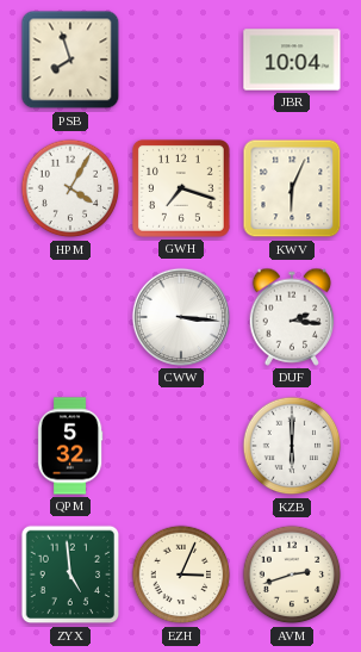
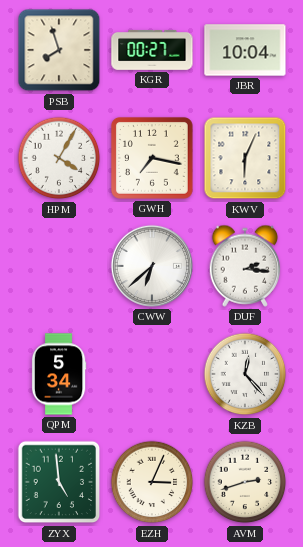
KGR: none -> 00:27
GWH: 7:18 -> 7:17
CWW: 3:16 -> 6:38
QPM: 5:32 -> 5:34
KZB: 6:00 -> 12:23
